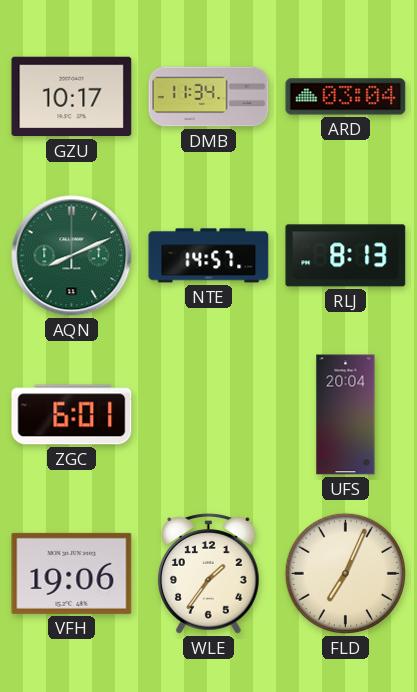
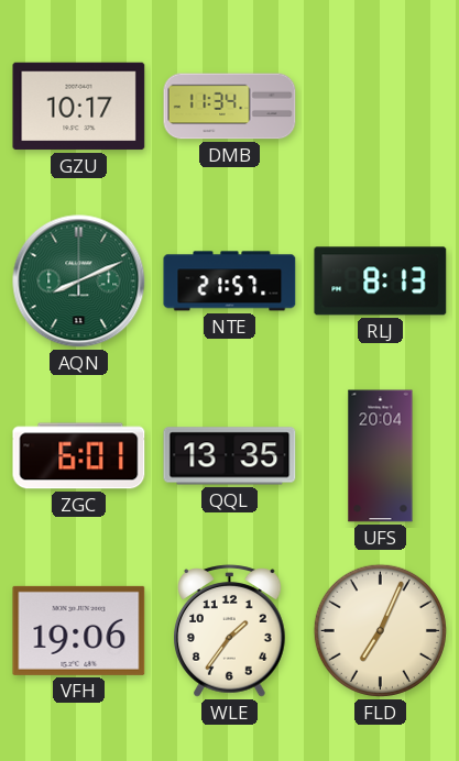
ARD: 03:04 -> none
NTE: 14:57 -> 21:57
QQL: none -> 13:35
